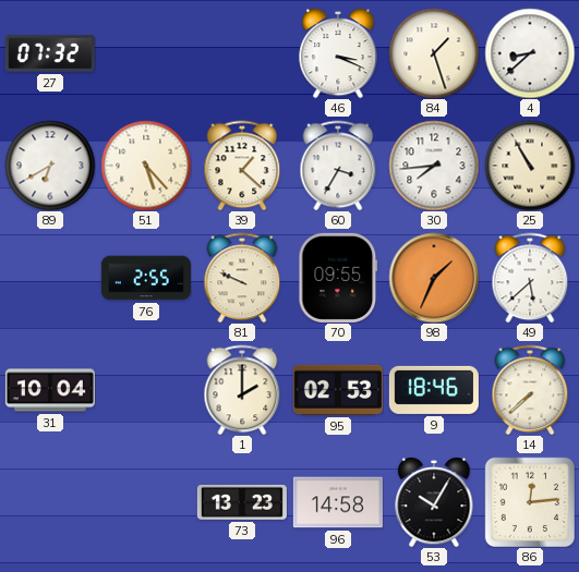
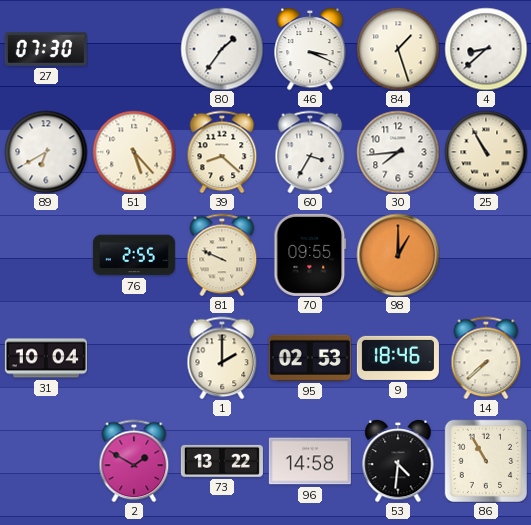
27: 07:32 -> 07:30
80: none -> 1:36
39: 1:22 -> 8:22
98: 1:34 -> 1:00
49: 5:38 -> none
2: none -> 1:50
73: 13:23 -> 13:22
53: 10:05 -> 4:31
86: 12:14 -> 10:55
